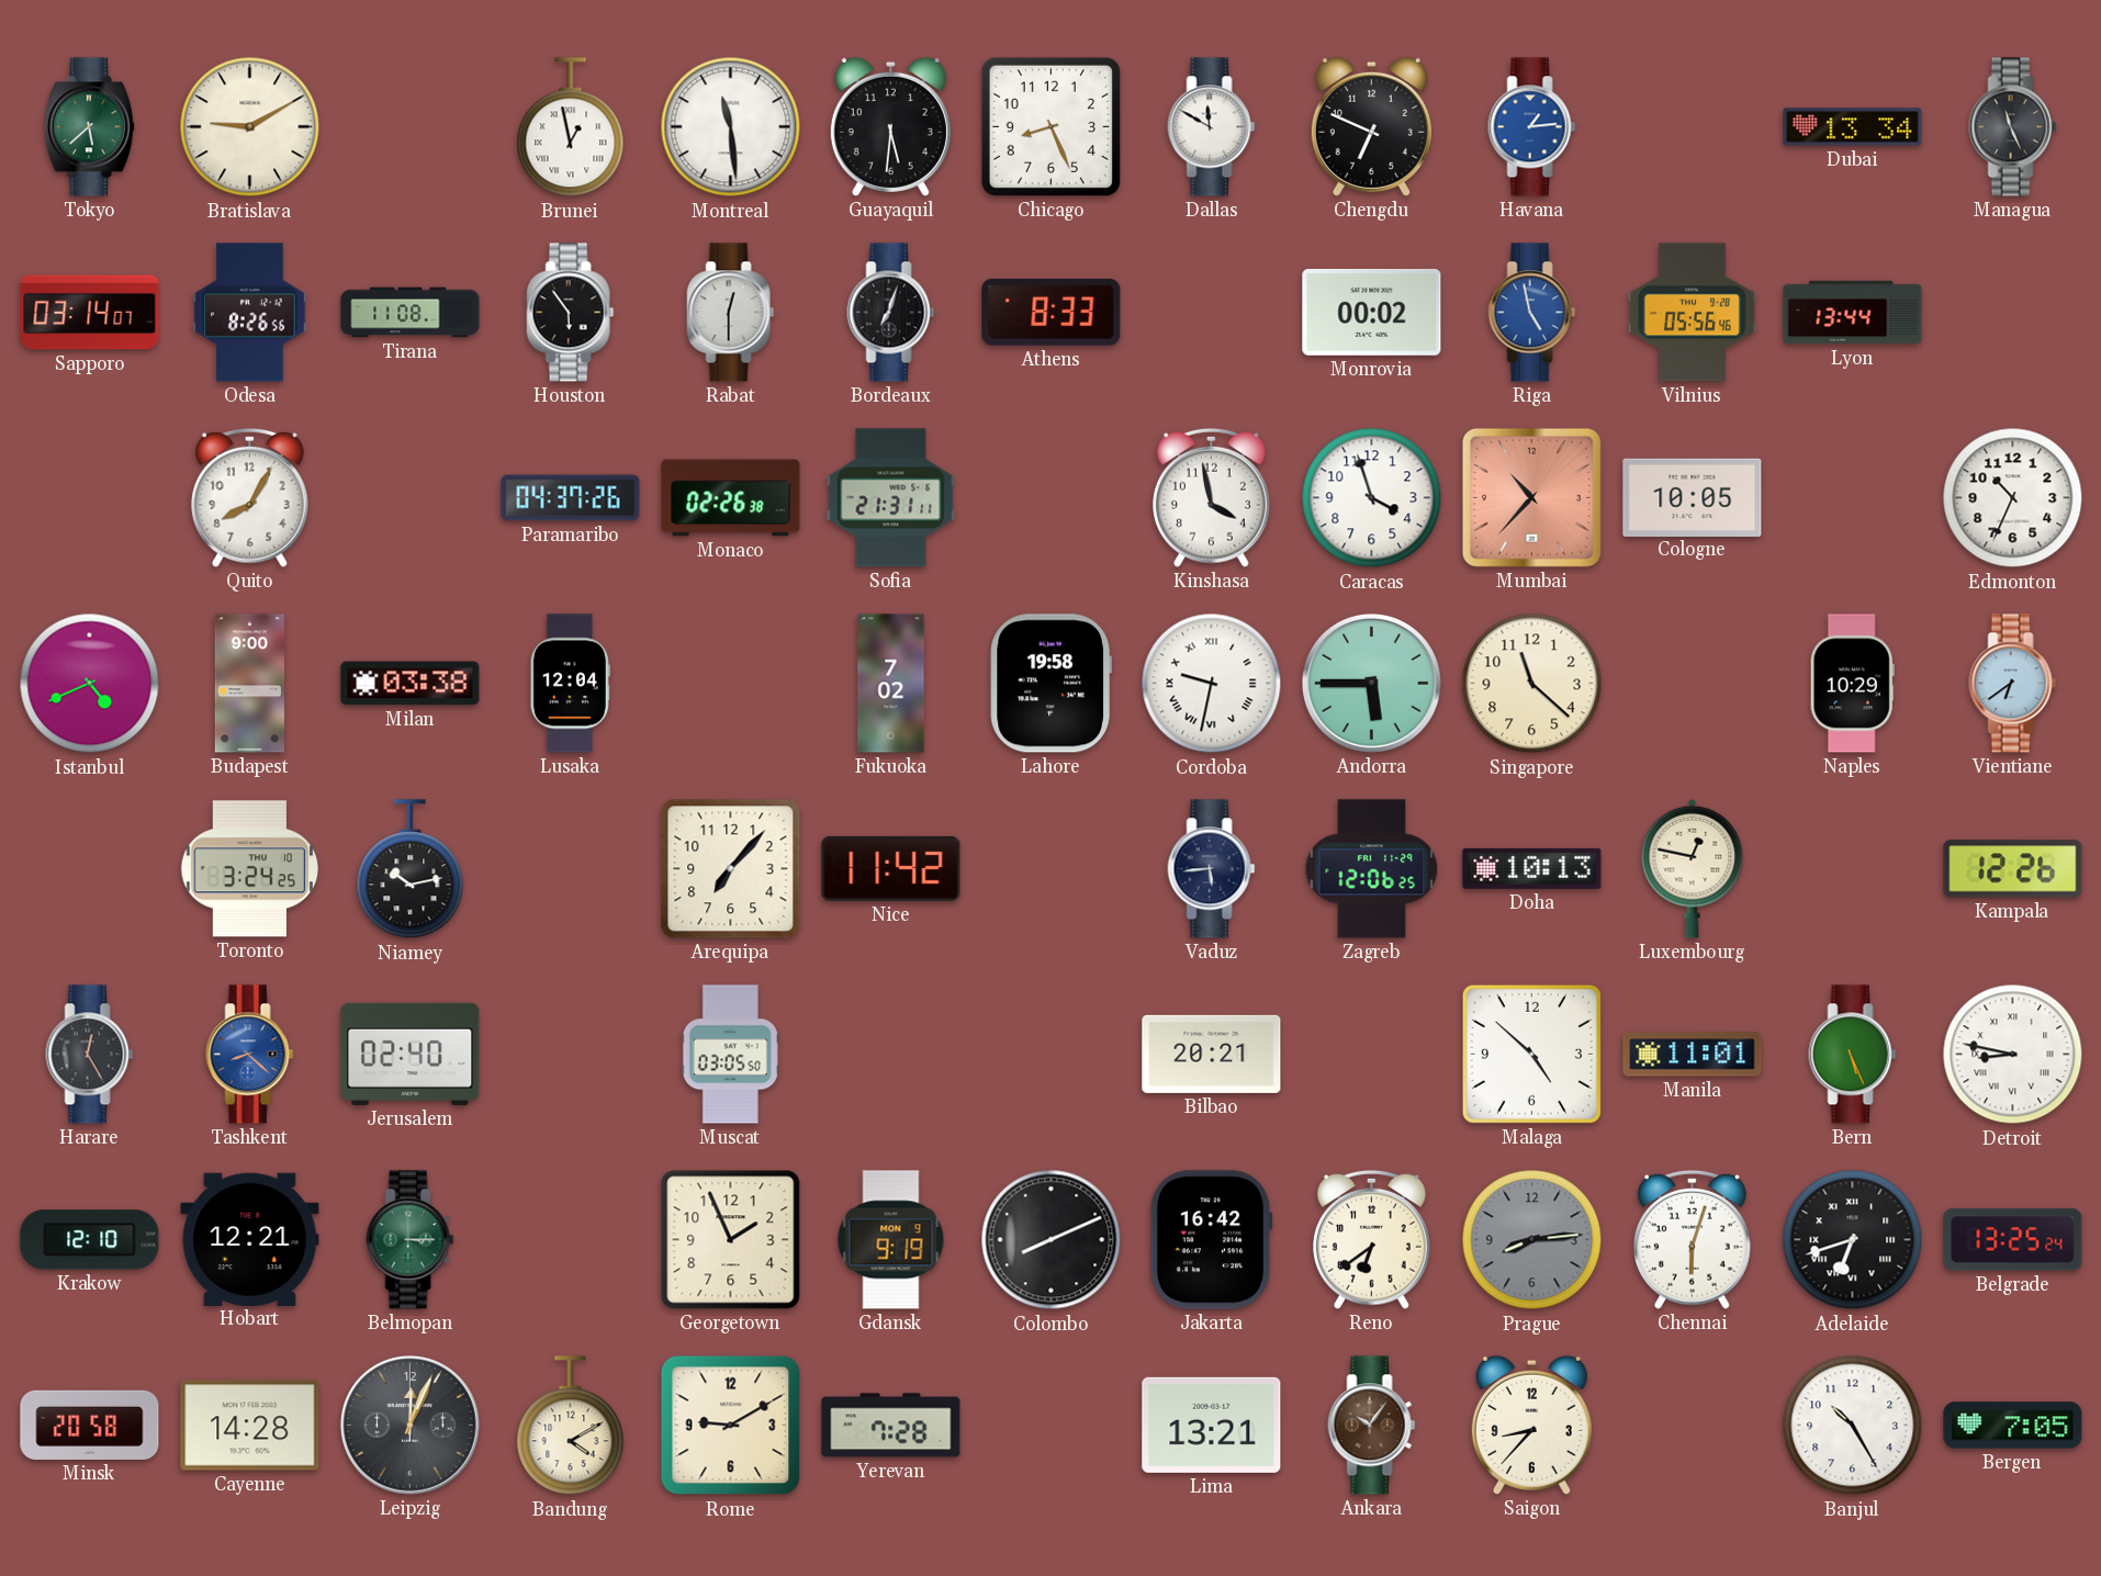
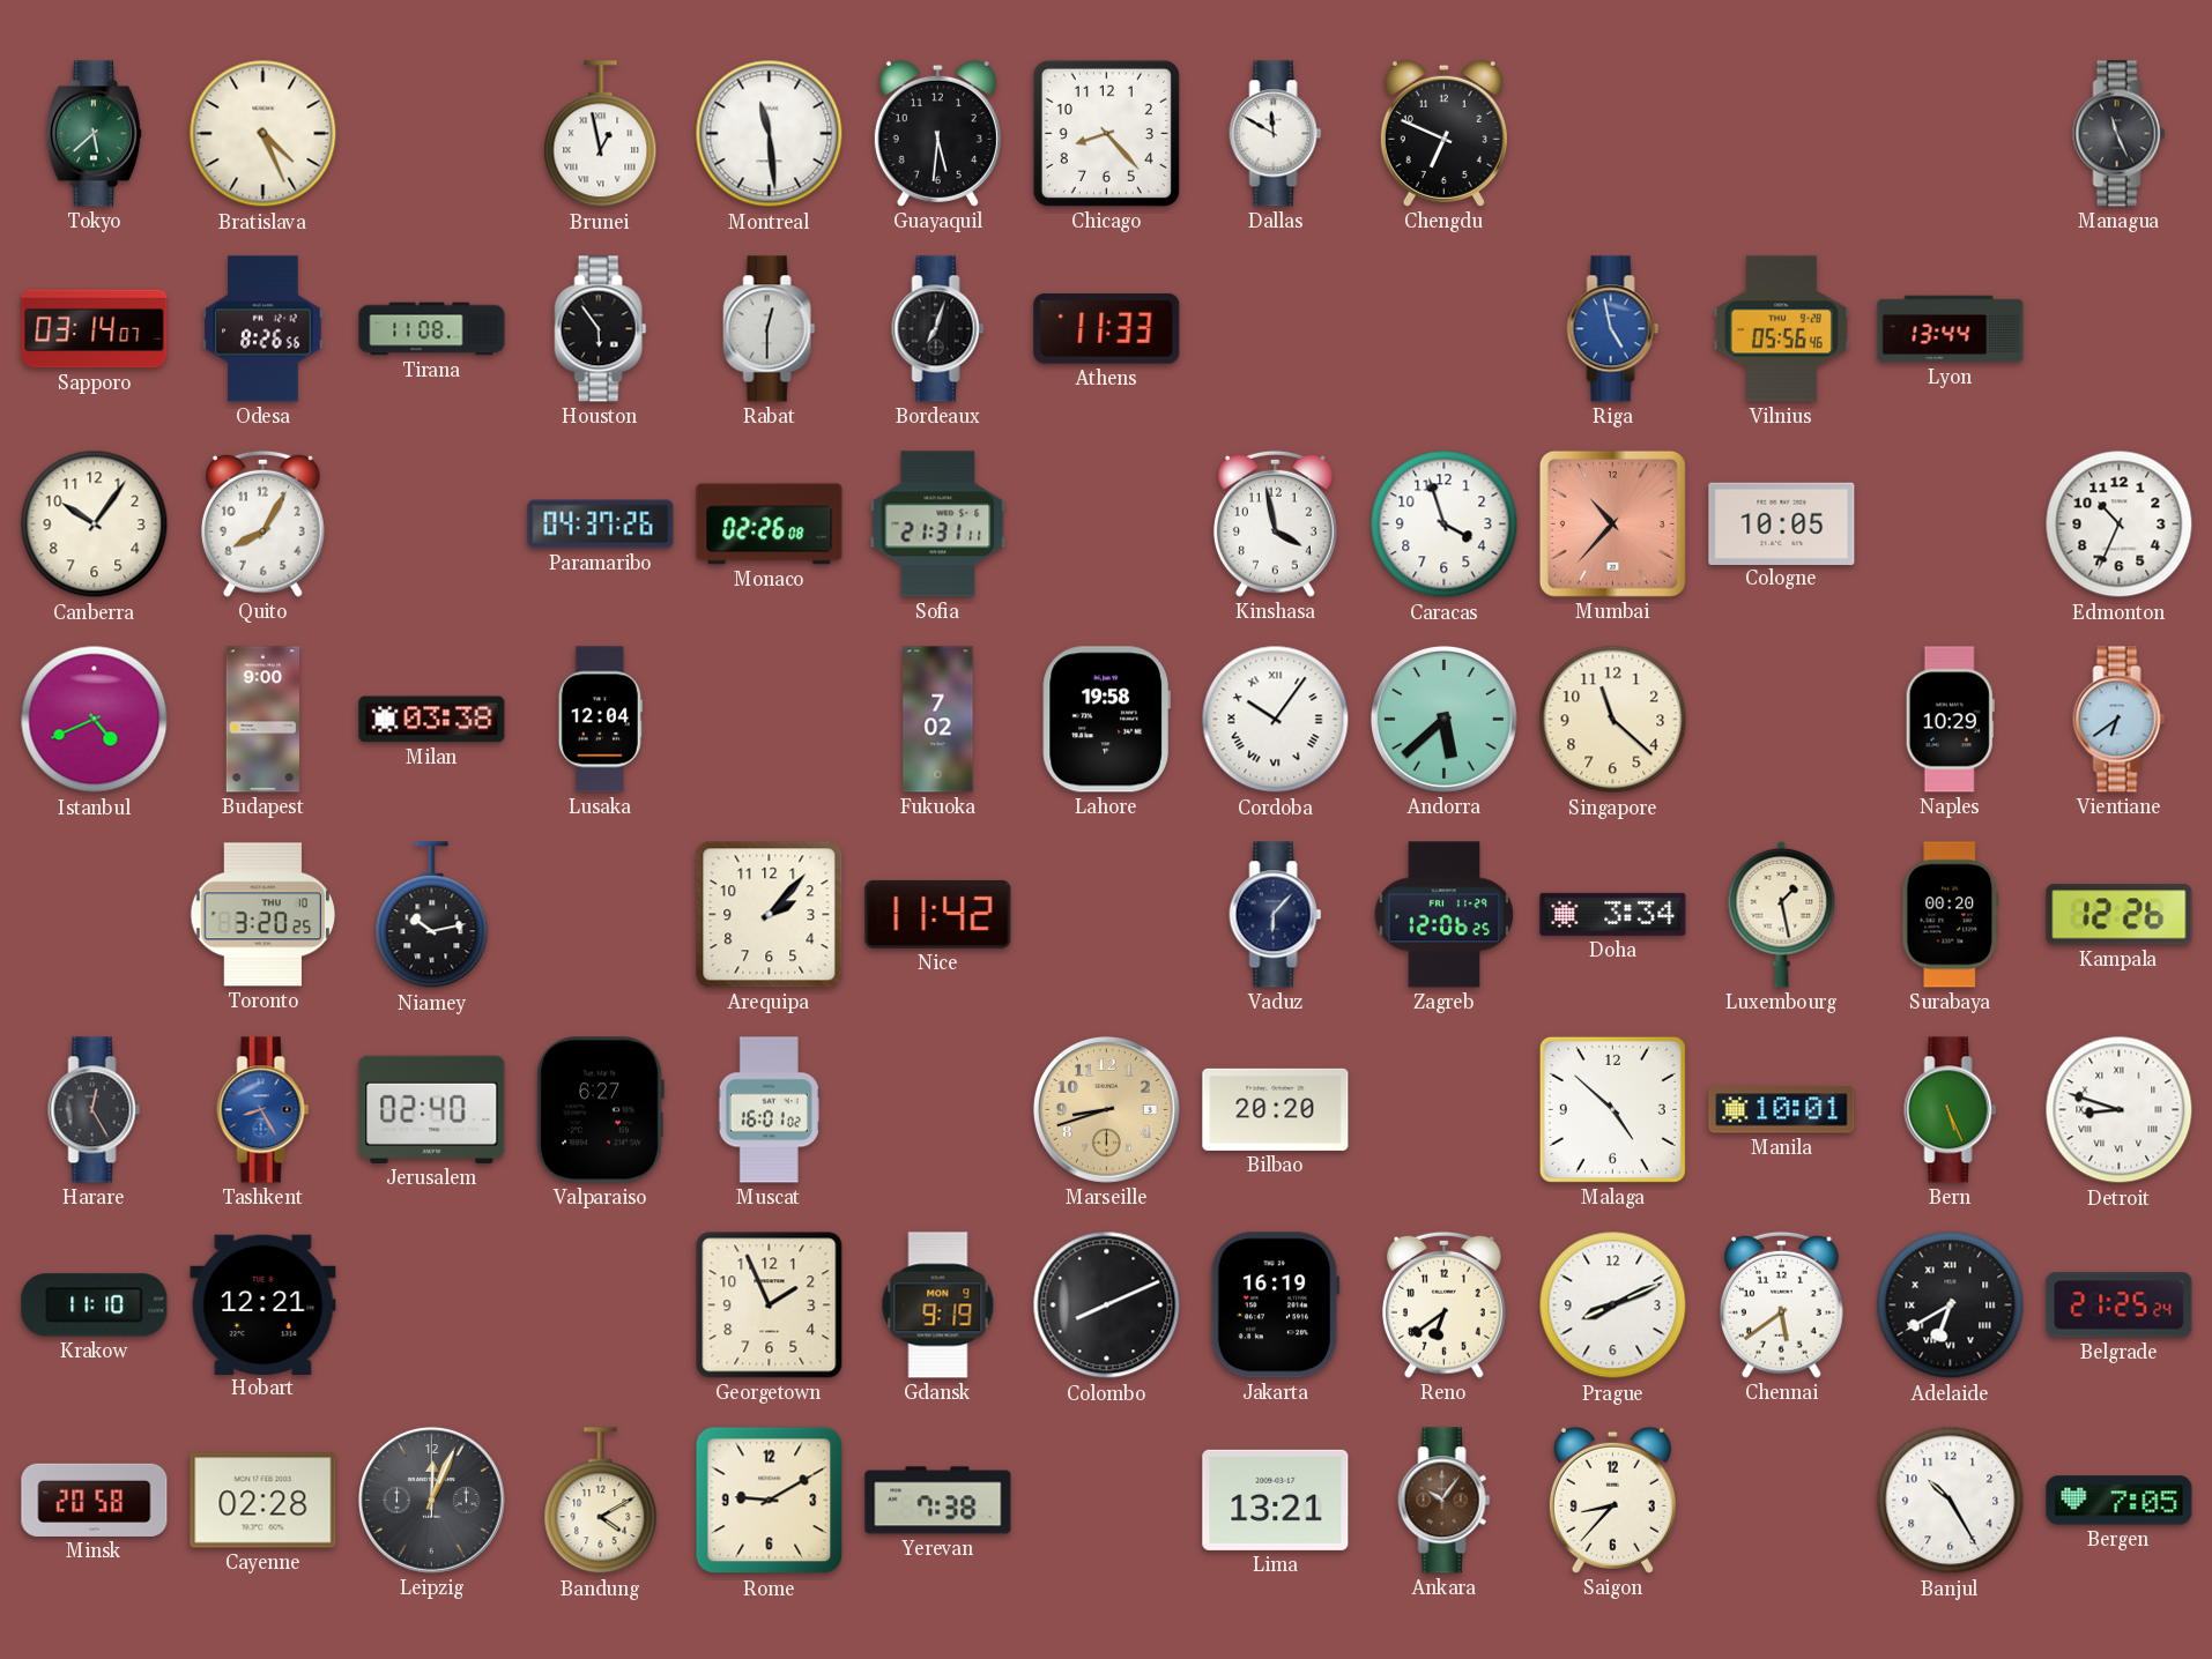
Bratislava: 9:10 -> 4:26
Chicago: 8:26 -> 8:23
Havana: 1:14 -> none
Dubai: 13:34 -> none
Athens: 8:33 -> 11:33
Monrovia: 00:02 -> none
Canberra: none -> 10:06
Monaco: 02:26:38 -> 02:26:08
Cordoba: 9:32 -> 10:06
Andorra: 5:45 -> 5:38
Toronto: 3:24 -> 3:20
Arequipa: 7:07 -> 2:07
Vaduz: 5:44 -> 6:07
Doha: 10:13 -> 3:34
Luxembourg: 12:47 -> 1:28
Surabaya: none -> 00:20
Tashkent: 8:22 -> 8:25
Valparaiso: none -> 6:27
Muscat: 03:05 -> 16:01
Marseille: none -> 8:42
Bilbao: 20:21 -> 20:20
Manila: 11:01 -> 10:01
Detroit: 8:47 -> 8:48
Krakow: 12:10 -> 11:10
Belmopan: 3:15 -> none
Jakarta: 16:42 -> 16:19
Prague: 8:14 -> 8:11
Prague dial: grey -> white
Chennai: 6:03 -> 5:39
Adelaide: 6:42 -> 6:40
Belgrade: 13:25 -> 21:25
Cayenne: 14:28 -> 02:28
Yerevan: 7:28 -> 7:38
